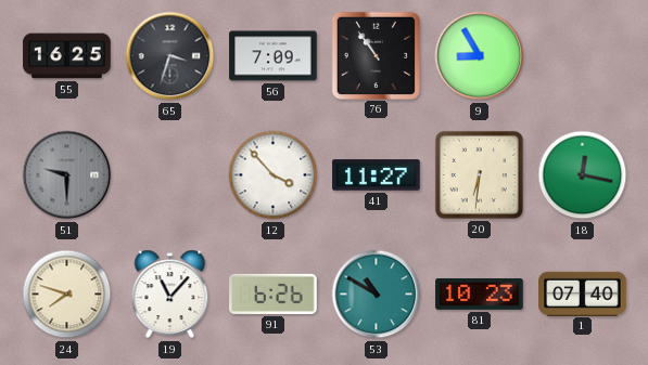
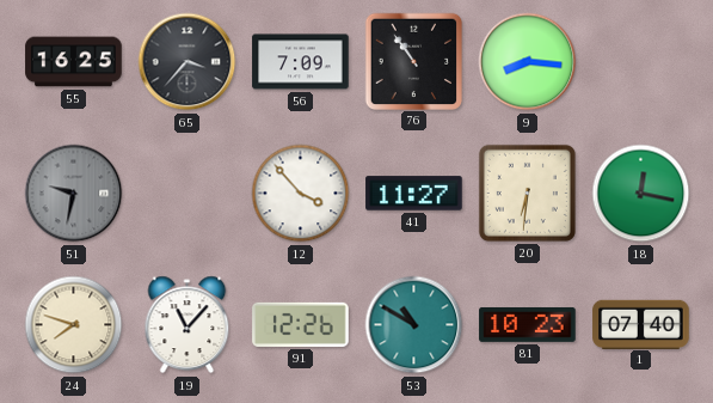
65: 3:33 -> 3:37
9: 8:55 -> 8:16
51: 9:30 -> 9:32
91: 6:26 -> 12:26
